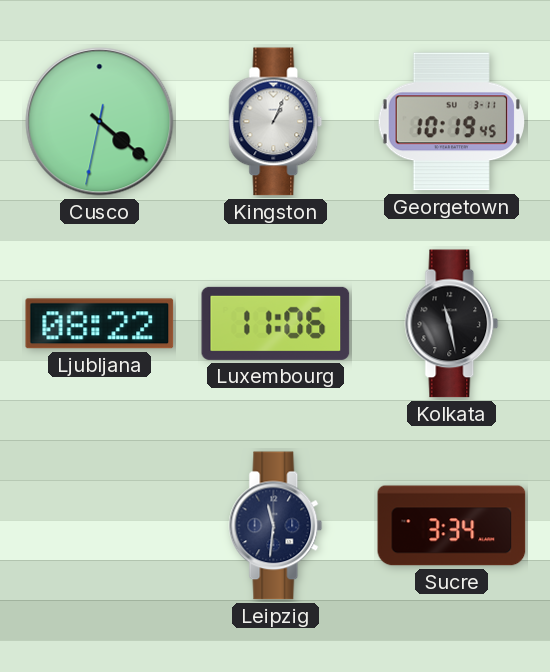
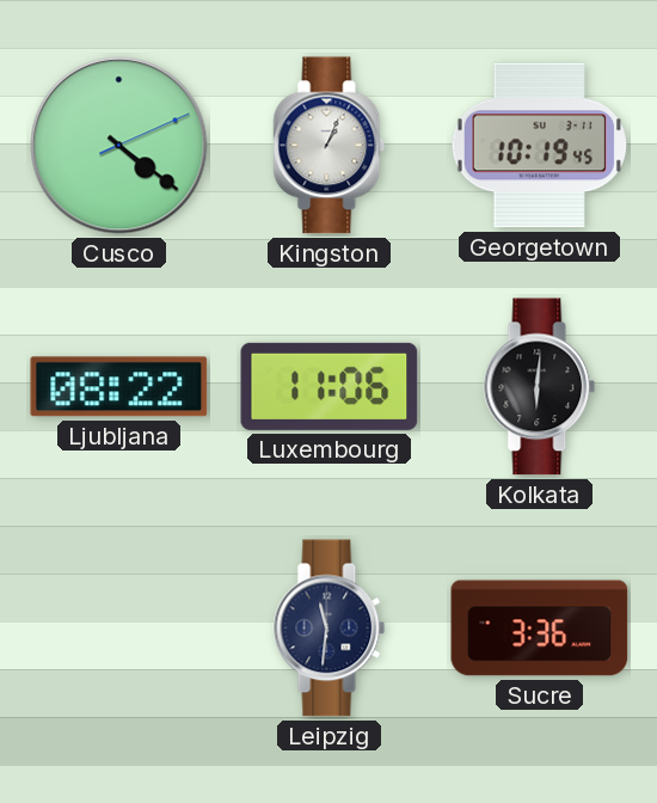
Cusco: 4:21:32 -> 4:21:11
Kolkata: 11:28 -> 6:01
Sucre: 3:34 -> 3:36
